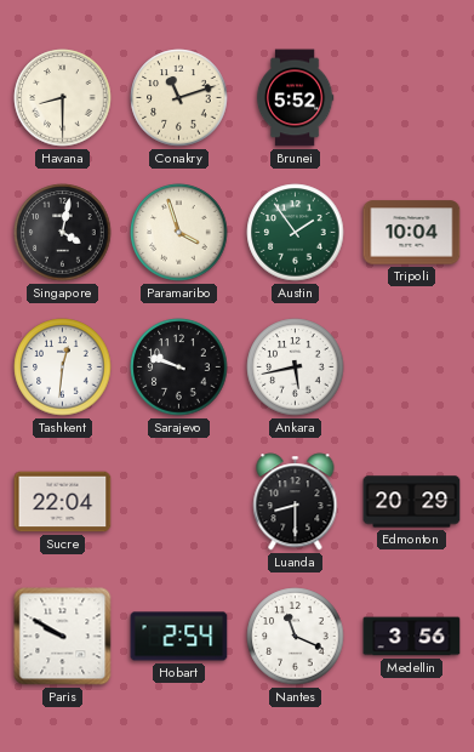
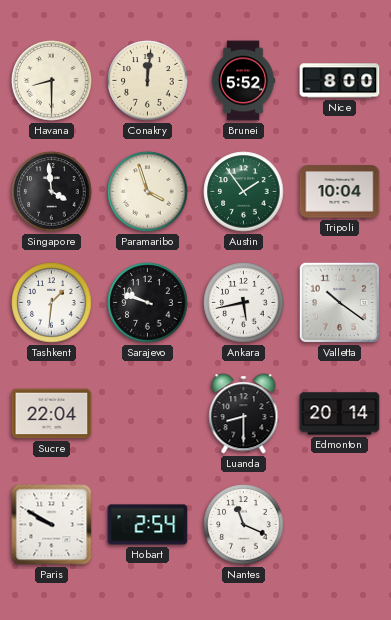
Conakry: 11:12 -> 12:01
Nice: none -> 8:00
Singapore: 4:02 -> 3:59
Tashkent: 12:31 -> 1:31
Valletta: none -> 10:21
Edmonton: 20:29 -> 20:14
Medellin: 3:56 -> none
